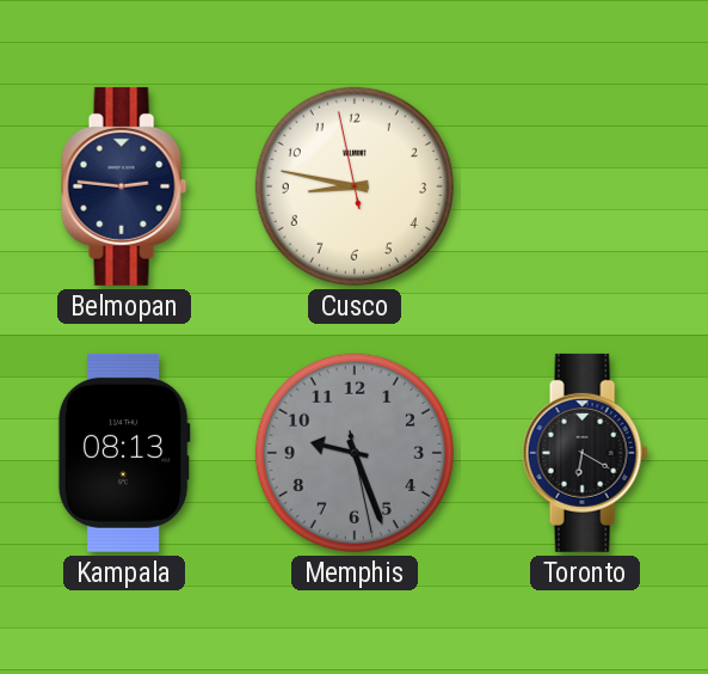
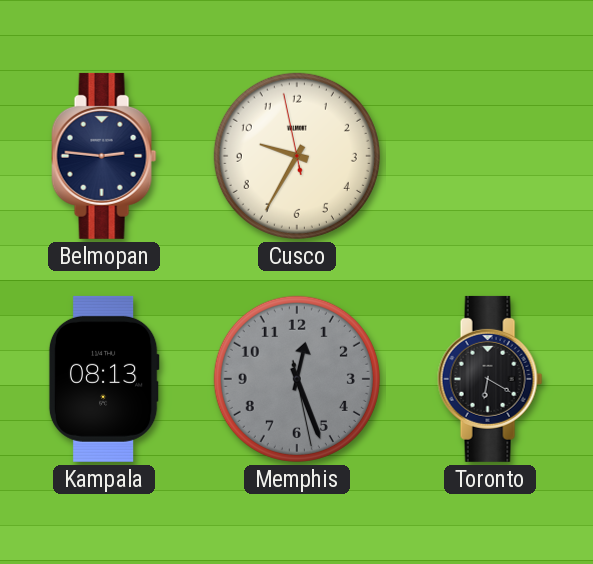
Cusco: 8:46 -> 9:34
Memphis: 9:26 -> 12:26
